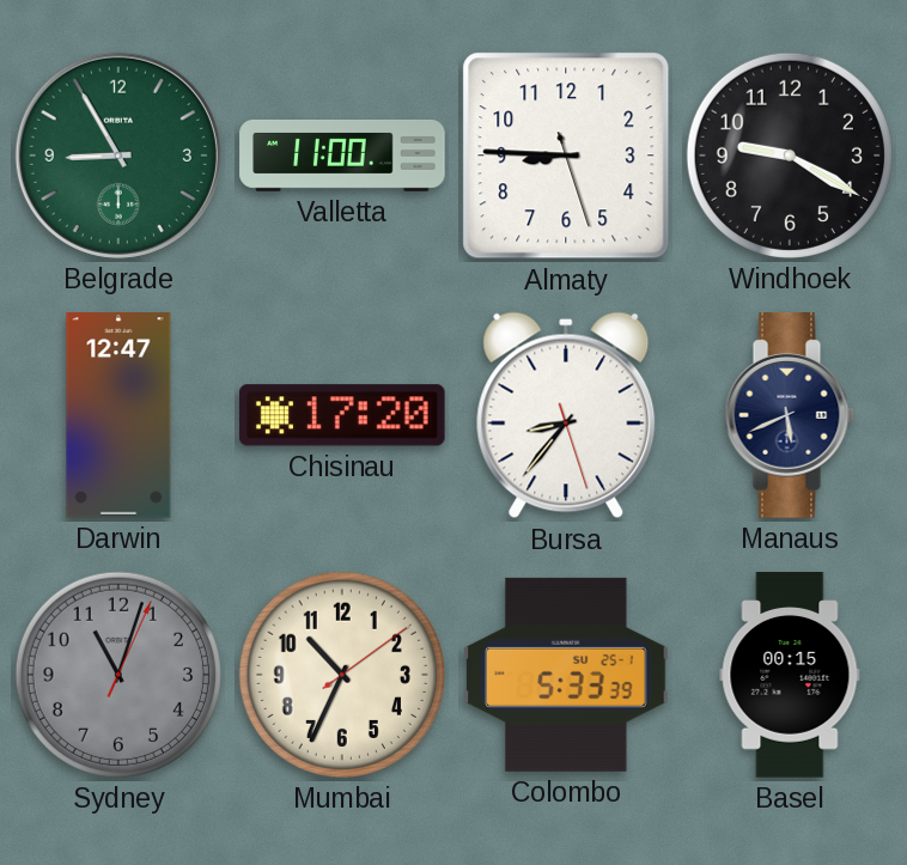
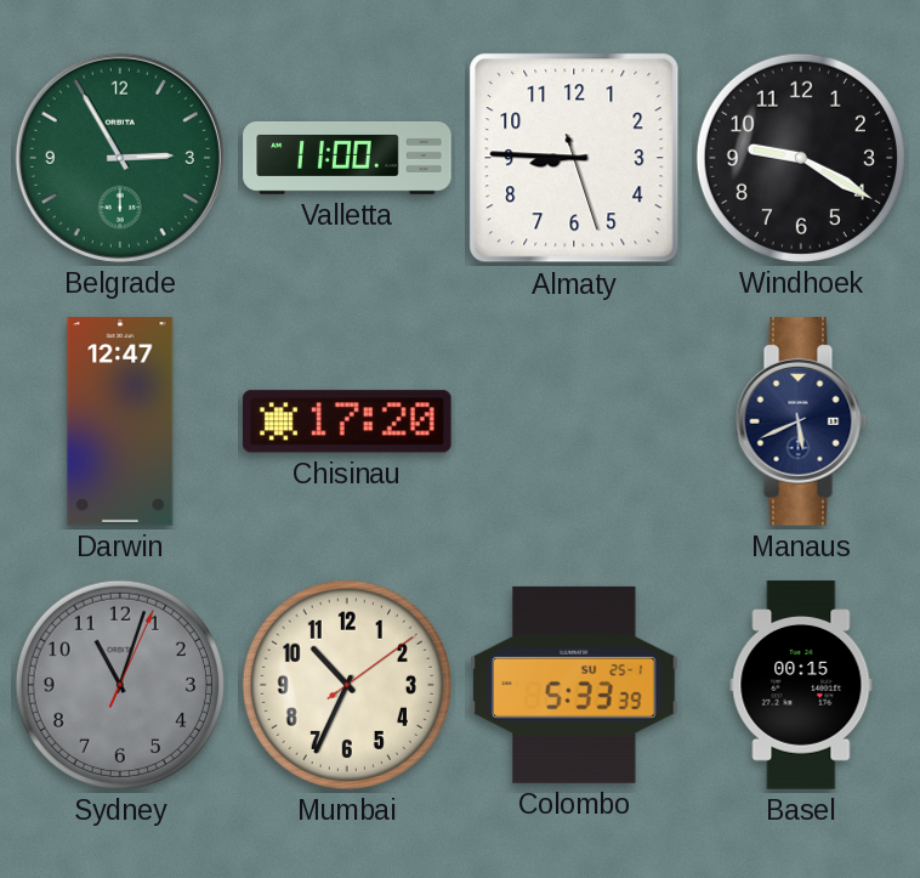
Belgrade: 8:55 -> 2:55
Bursa: 8:36 -> none
